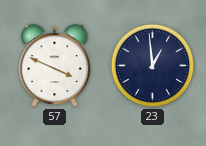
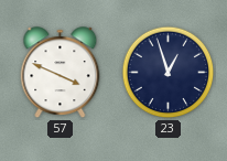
23: 12:59 -> 12:57
